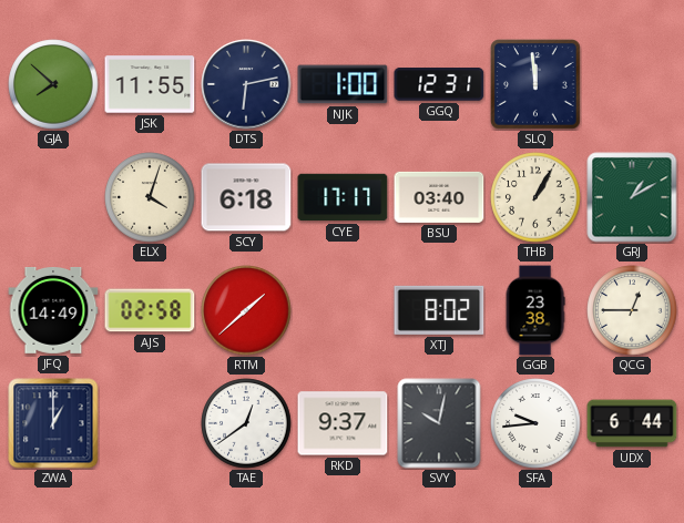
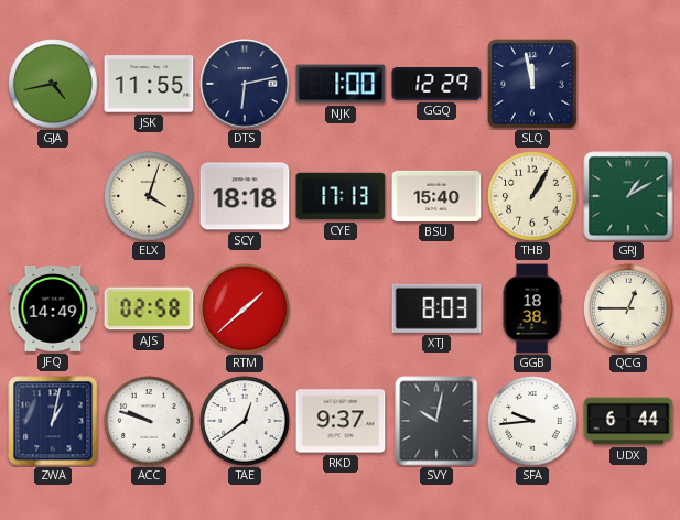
GJA: 7:52 -> 4:43
GGQ: 12:31 -> 12:29
SLQ: 11:59 -> 11:58
SCY: 6:18 -> 18:18
CYE: 17:17 -> 17:13
BSU: 03:40 -> 15:40
XTJ: 8:02 -> 8:03
GGB: 23:38 -> 18:38
ZWA: 1:00 -> 1:02
ACC: none -> 9:48
